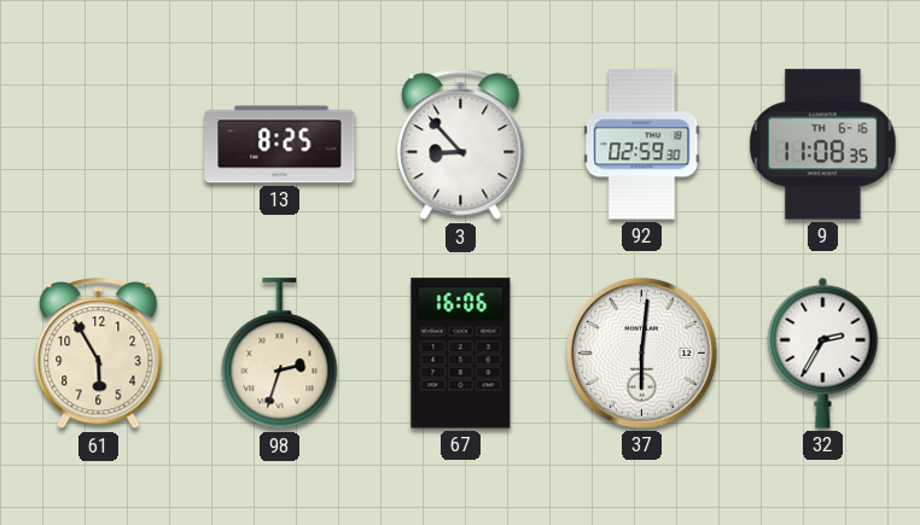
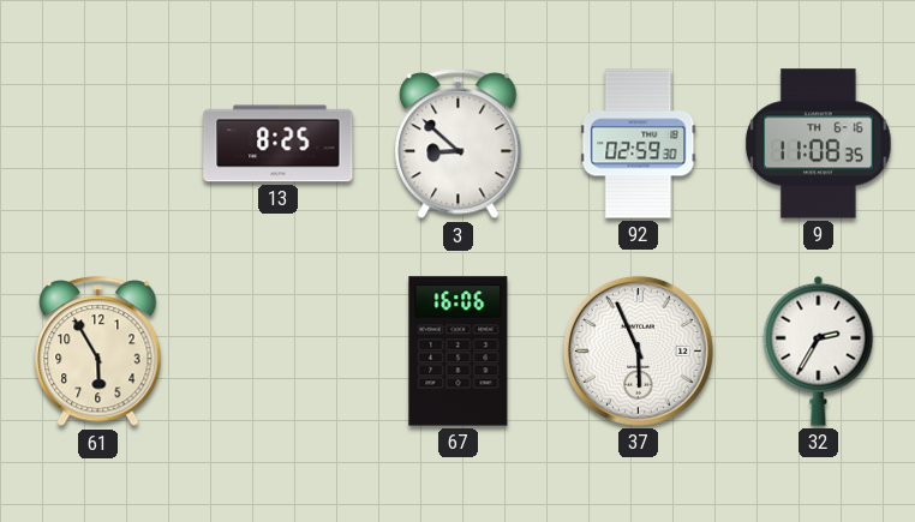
3: 8:53 -> 8:52
98: 2:33 -> none
37: 6:01 -> 5:56
